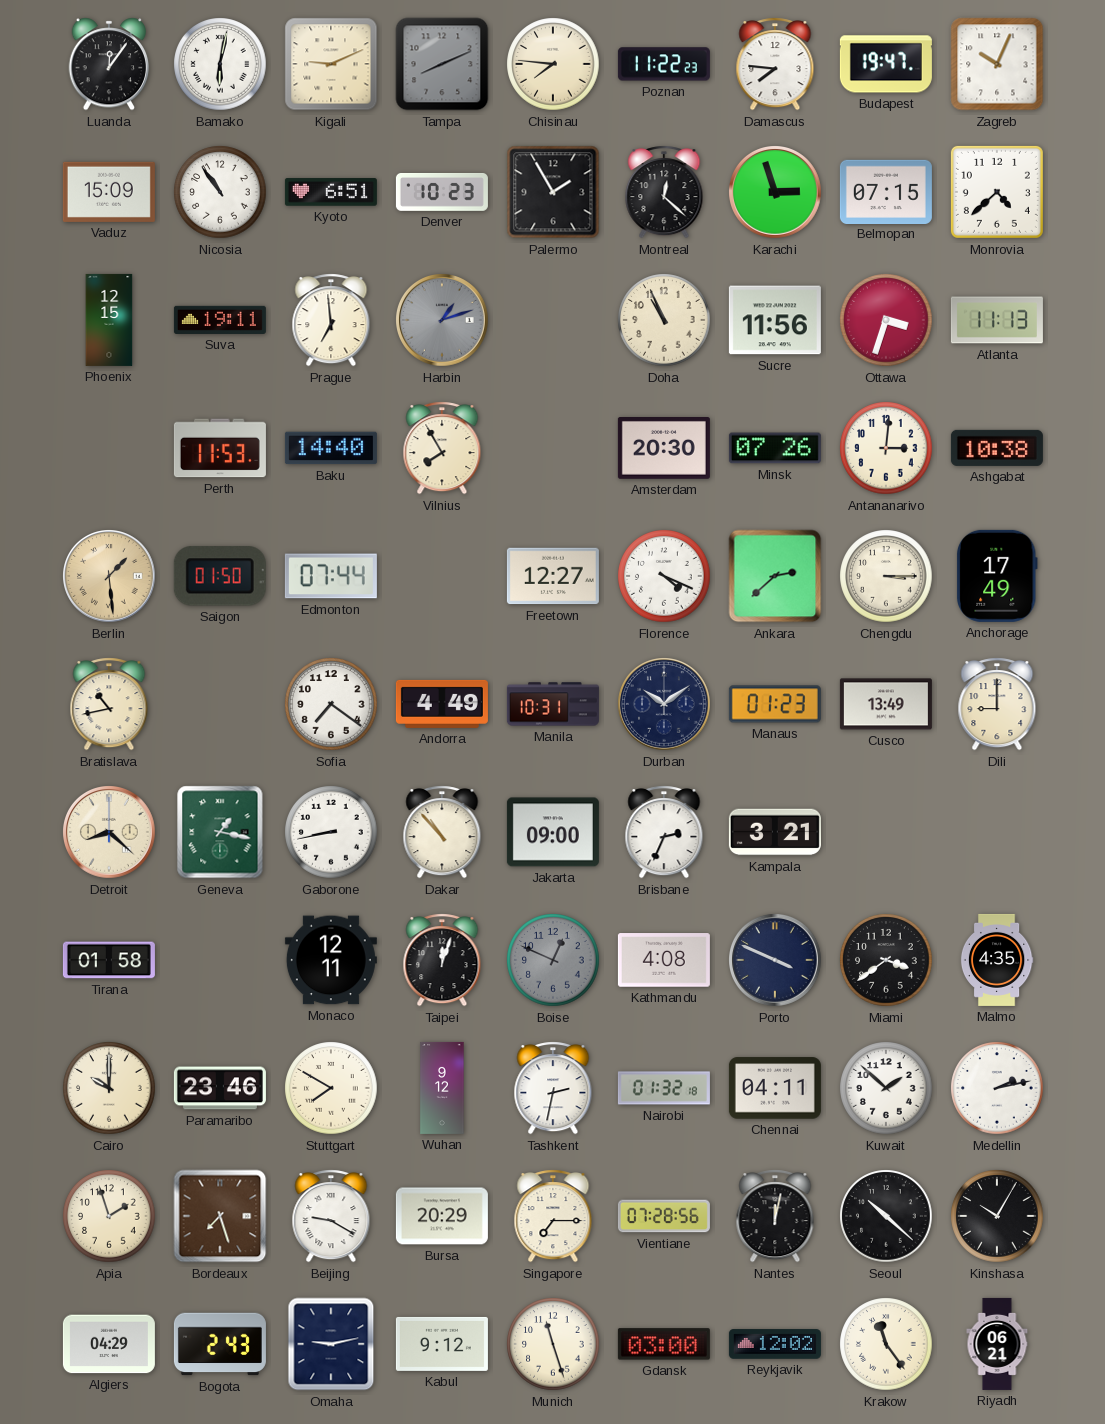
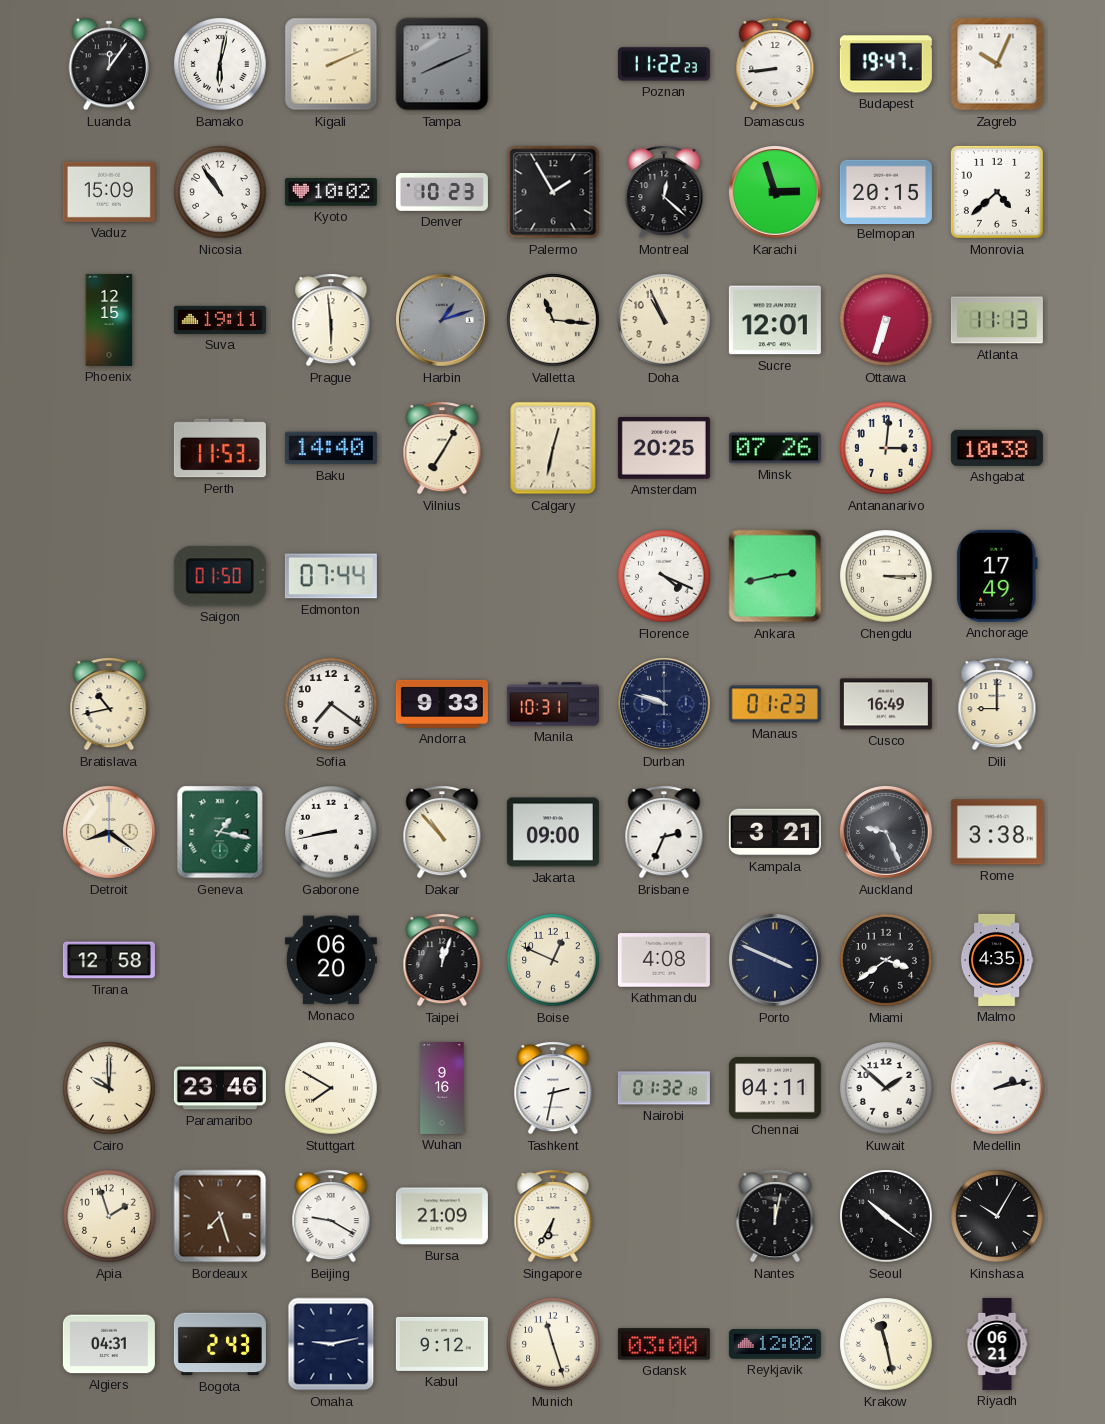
Kigali: 9:11 -> 2:11
Chisinau: 7:46 -> none
Damascus: 7:46 -> 8:44
Kyoto: 6:51 -> 10:02
Belmopan: 07:15 -> 20:15
Prague: 6:59 -> 5:59
Valletta: none -> 11:16
Sucre: 11:56 -> 12:01
Ottawa: 3:33 -> 6:33
Vilnius: 7:55 -> 7:05
Calgary: none -> 12:32
Amsterdam: 20:30 -> 20:25
Berlin: 1:29 -> none
Freetown: 12:27 -> none
Ankara: 2:38 -> 2:43
Andorra: 4:49 -> 9:33
Durban: 10:09 -> 9:48
Cusco: 13:49 -> 16:49
Detroit: 8:22 -> 8:21
Auckland: none -> 9:26
Rome: none -> 3:38
Tirana: 01:58 -> 12:58
Monaco: 12:11 -> 06:20
Boise dial: grey -> cream
Wuhan: 9:12 -> 9:16
Bursa: 20:29 -> 21:09
Singapore: 7:15 -> 6:35
Vientiane: 07:28 -> none
Seoul: 10:22 -> 10:21
Algiers: 04:29 -> 04:31
Krakow: 11:24 -> 11:28
